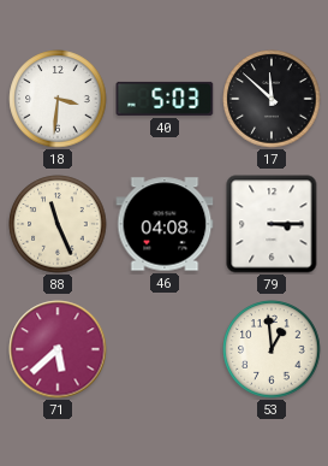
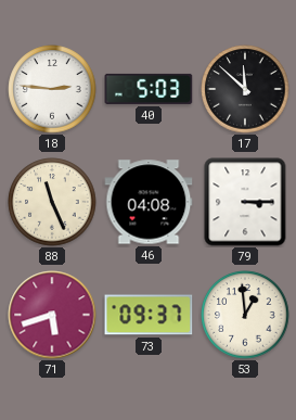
18: 3:31 -> 2:46
71: 5:38 -> 5:42
73: none -> 09:37
